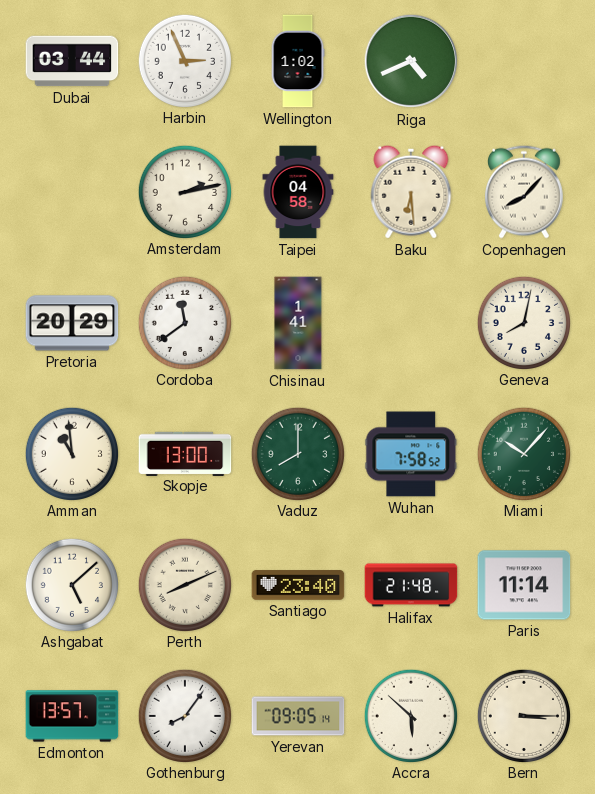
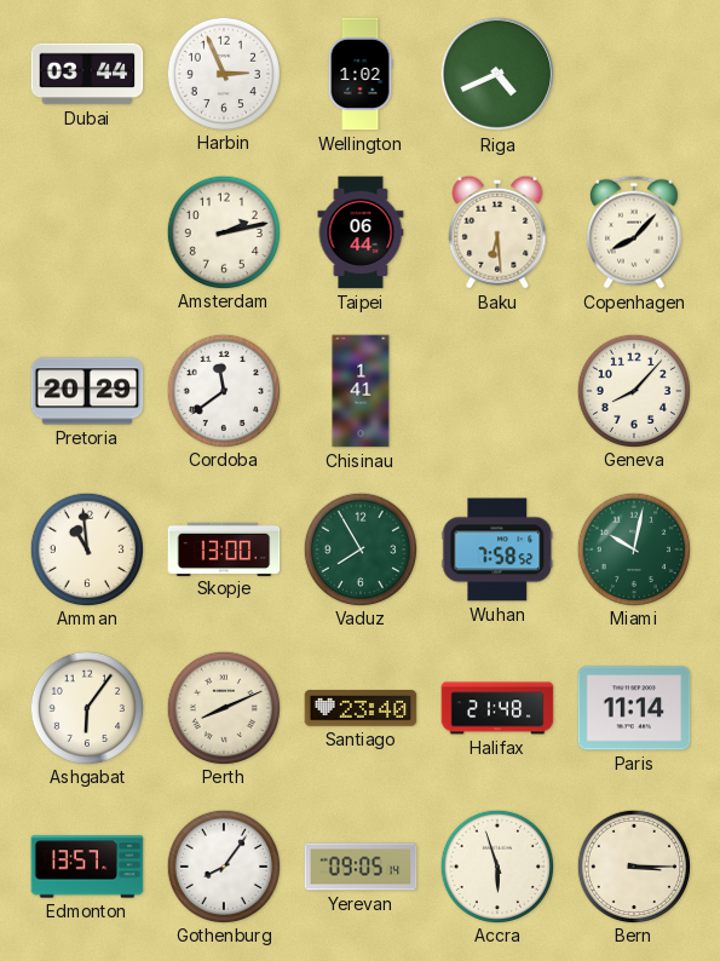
Taipei: 04:58 -> 06:44
Geneva: 8:02 -> 8:07
Vaduz: 8:00 -> 7:55
Miami: 10:07 -> 10:02
Ashgabat: 5:08 -> 6:06
Accra: 5:52 -> 5:57
